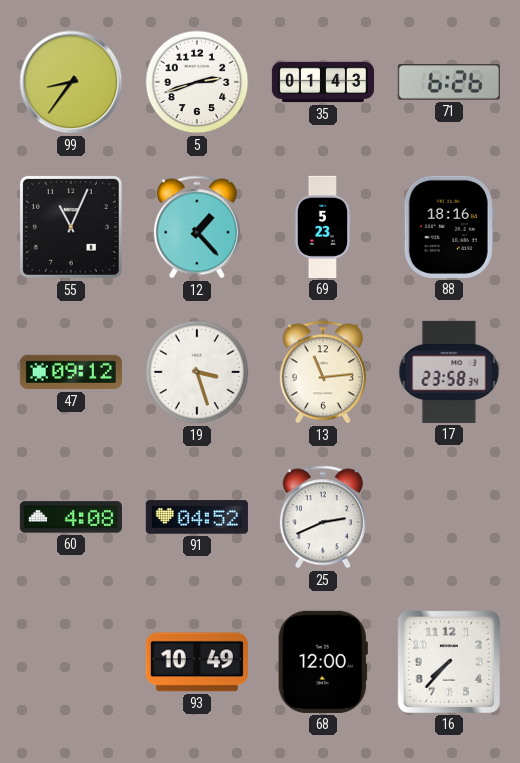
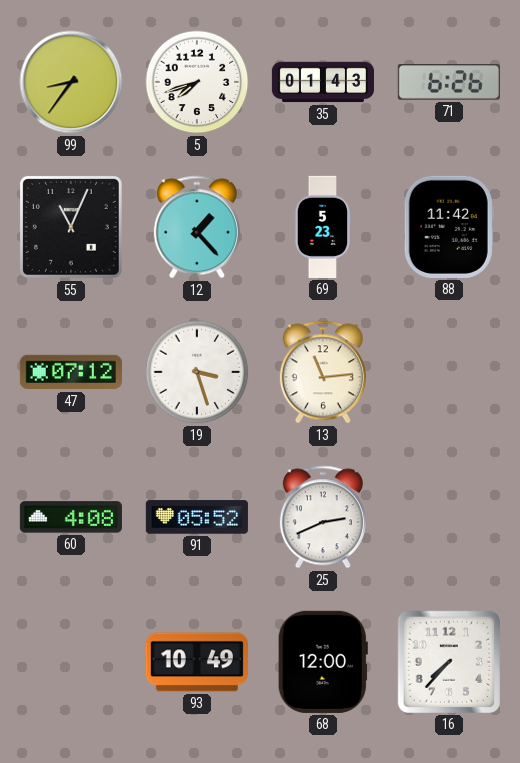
5: 2:42 -> 7:42
88: 18:16 -> 11:42
47: 09:12 -> 07:12
17: 23:58 -> none
91: 04:52 -> 05:52
